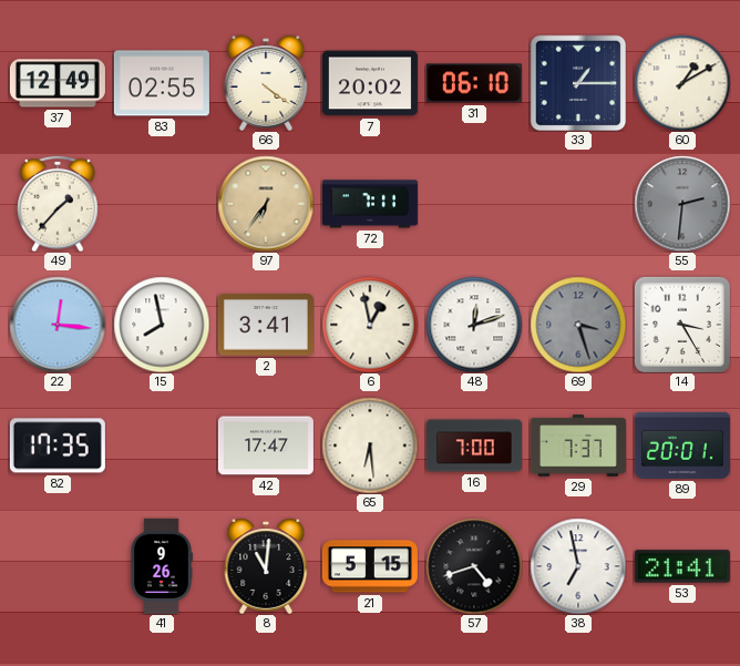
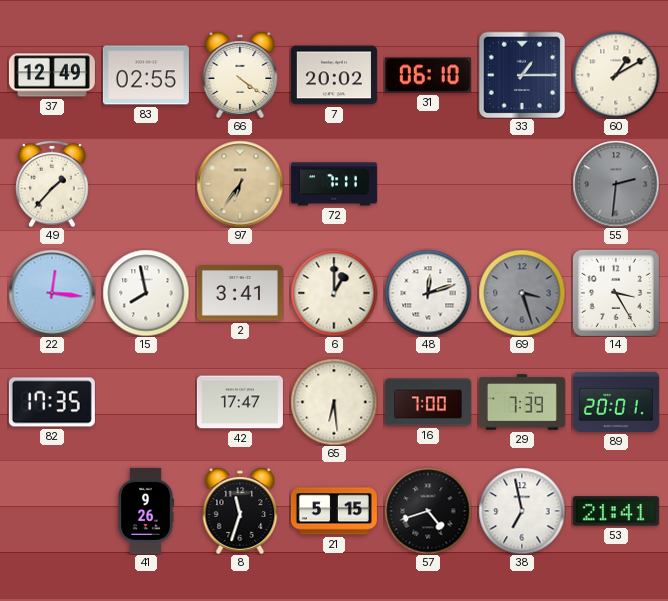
6: 12:58 -> 1:00
29: 7:37 -> 7:39
8: 11:01 -> 11:33
